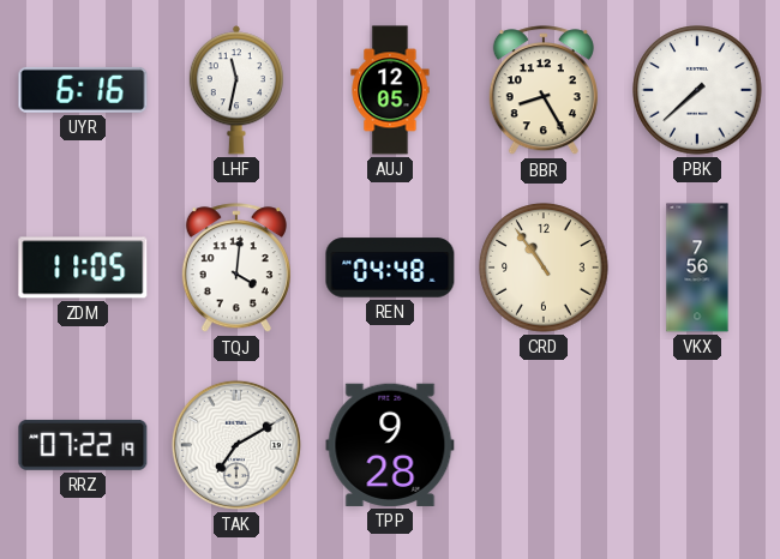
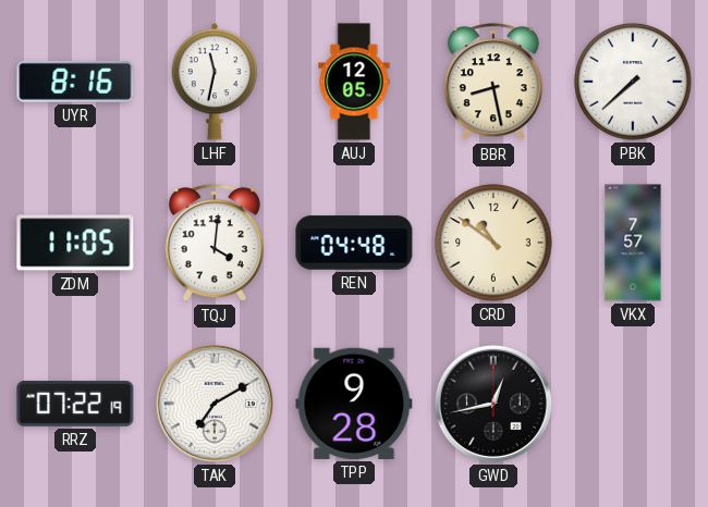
UYR: 6:16 -> 8:16
BBR: 8:25 -> 8:28
CRD: 10:54 -> 10:51
VKX: 7:56 -> 7:57
GWD: none -> 12:43
